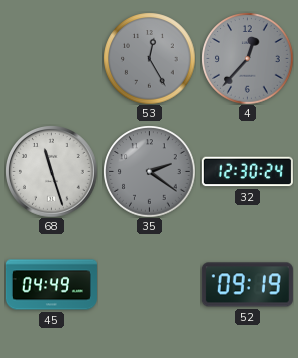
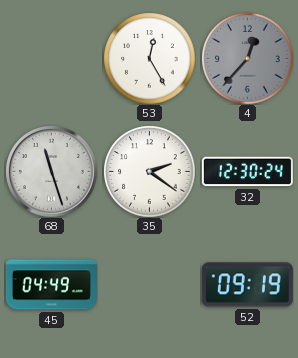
53 dial: grey -> white
35 dial: grey -> white
